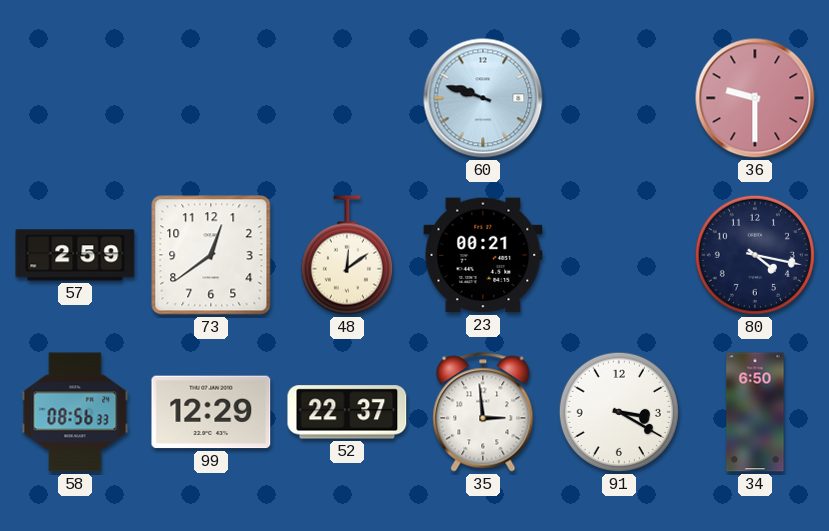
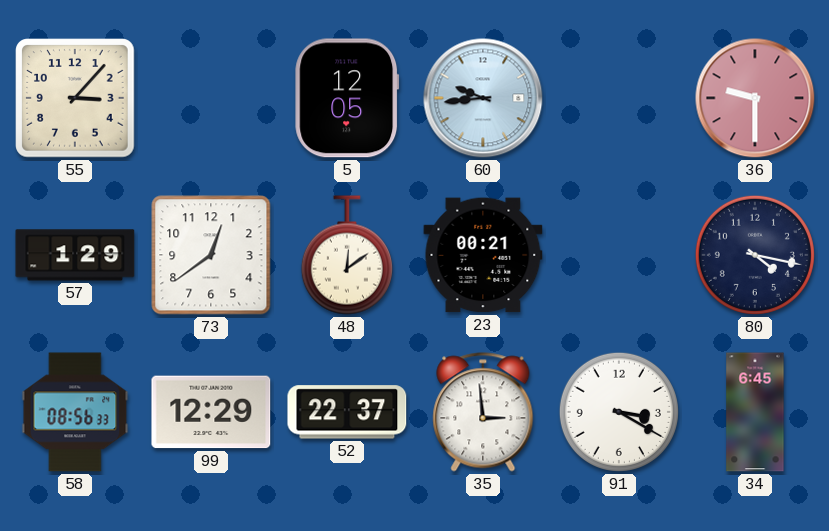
55: none -> 3:07
5: none -> 12:05
60: 9:48 -> 9:44
57: 2:59 -> 1:29
34: 6:50 -> 6:45
